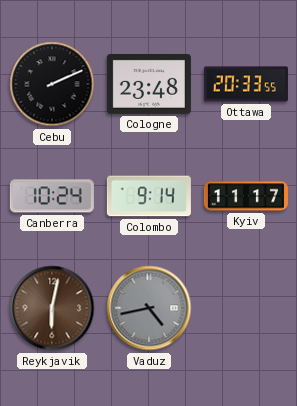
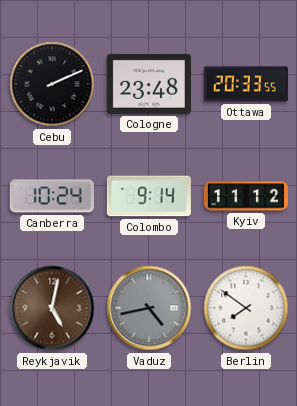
Kyiv: 11:17 -> 11:12
Reykjavik: 6:02 -> 5:02
Berlin: none -> 7:51
